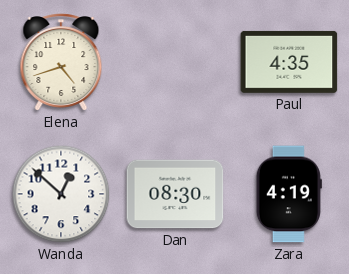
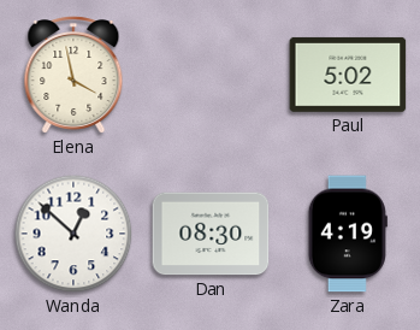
Elena: 4:42 -> 3:58
Paul: 4:35 -> 5:02
